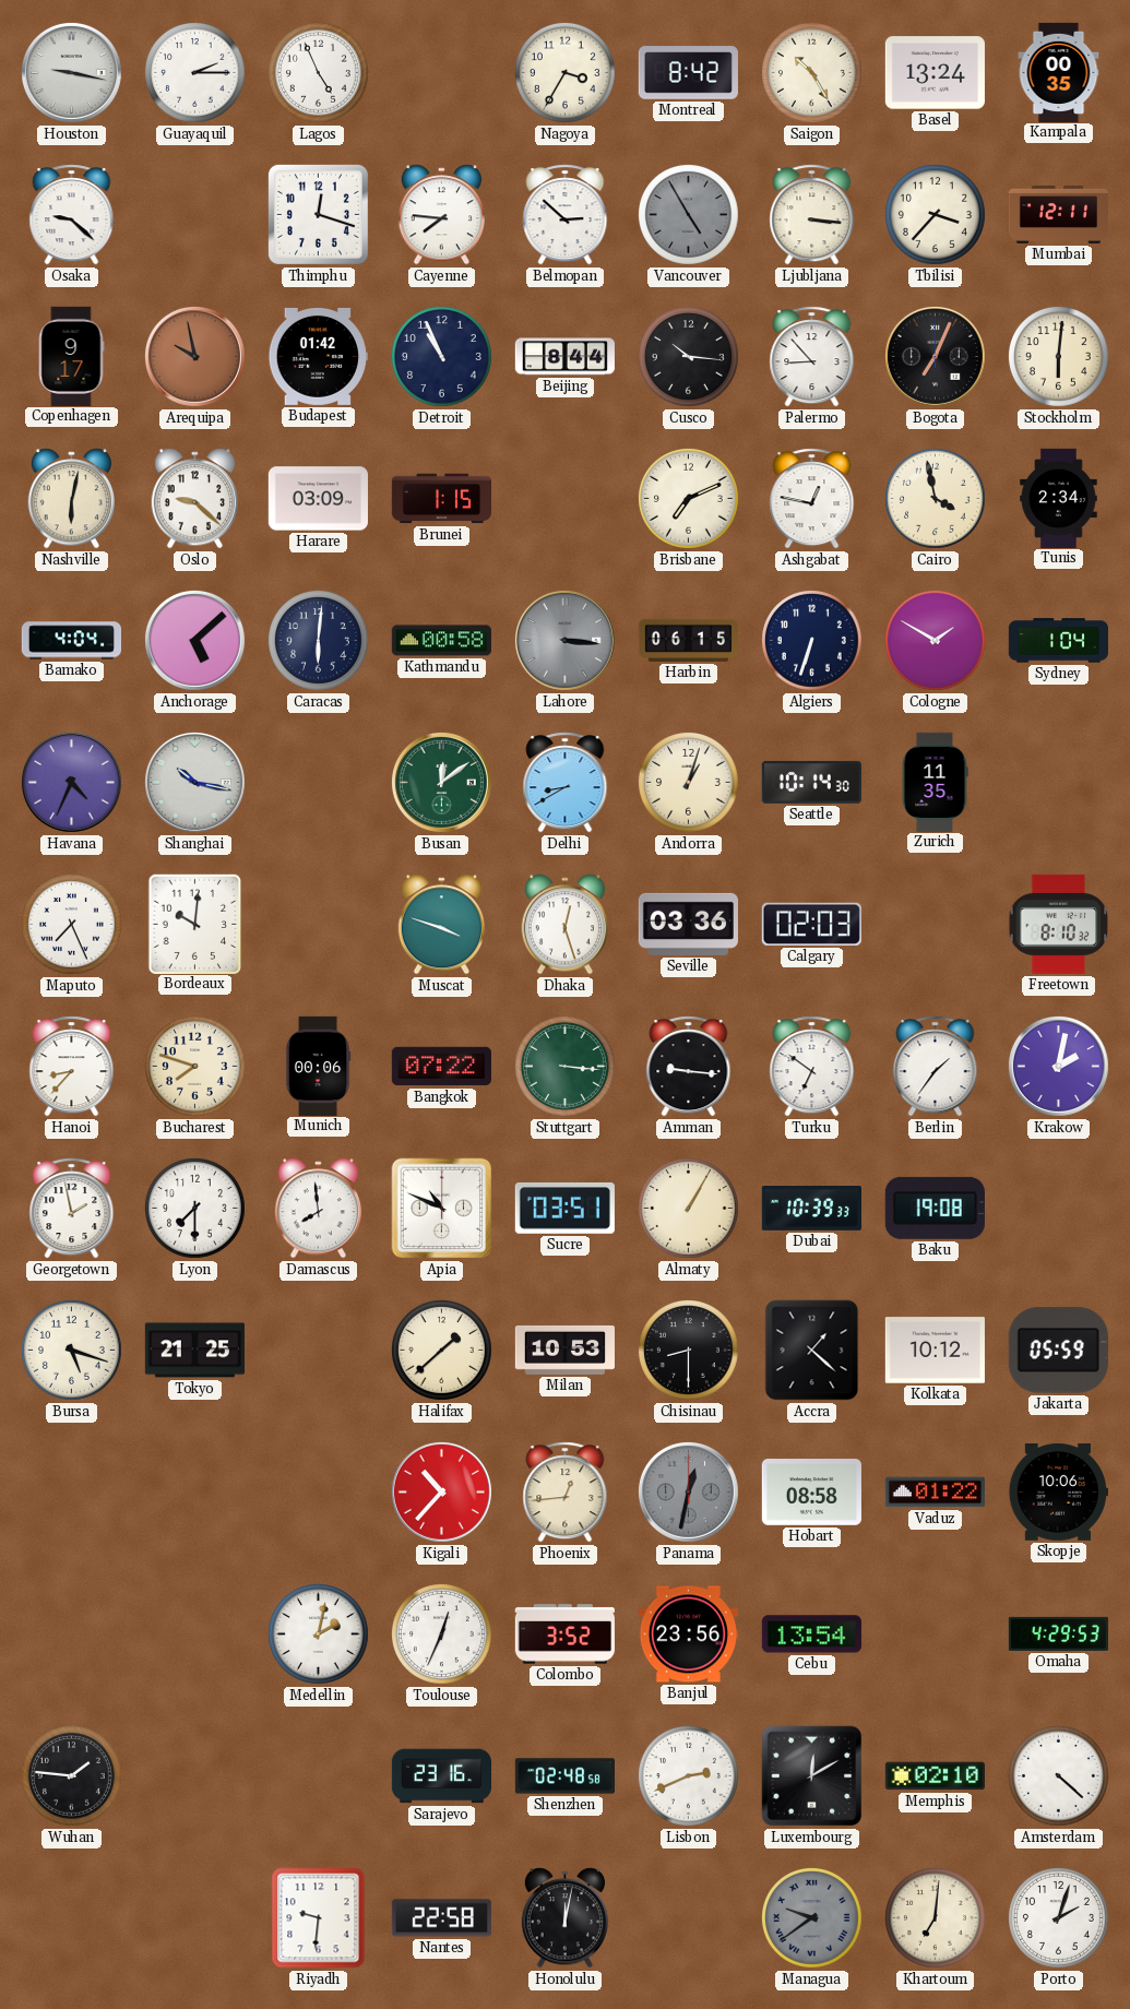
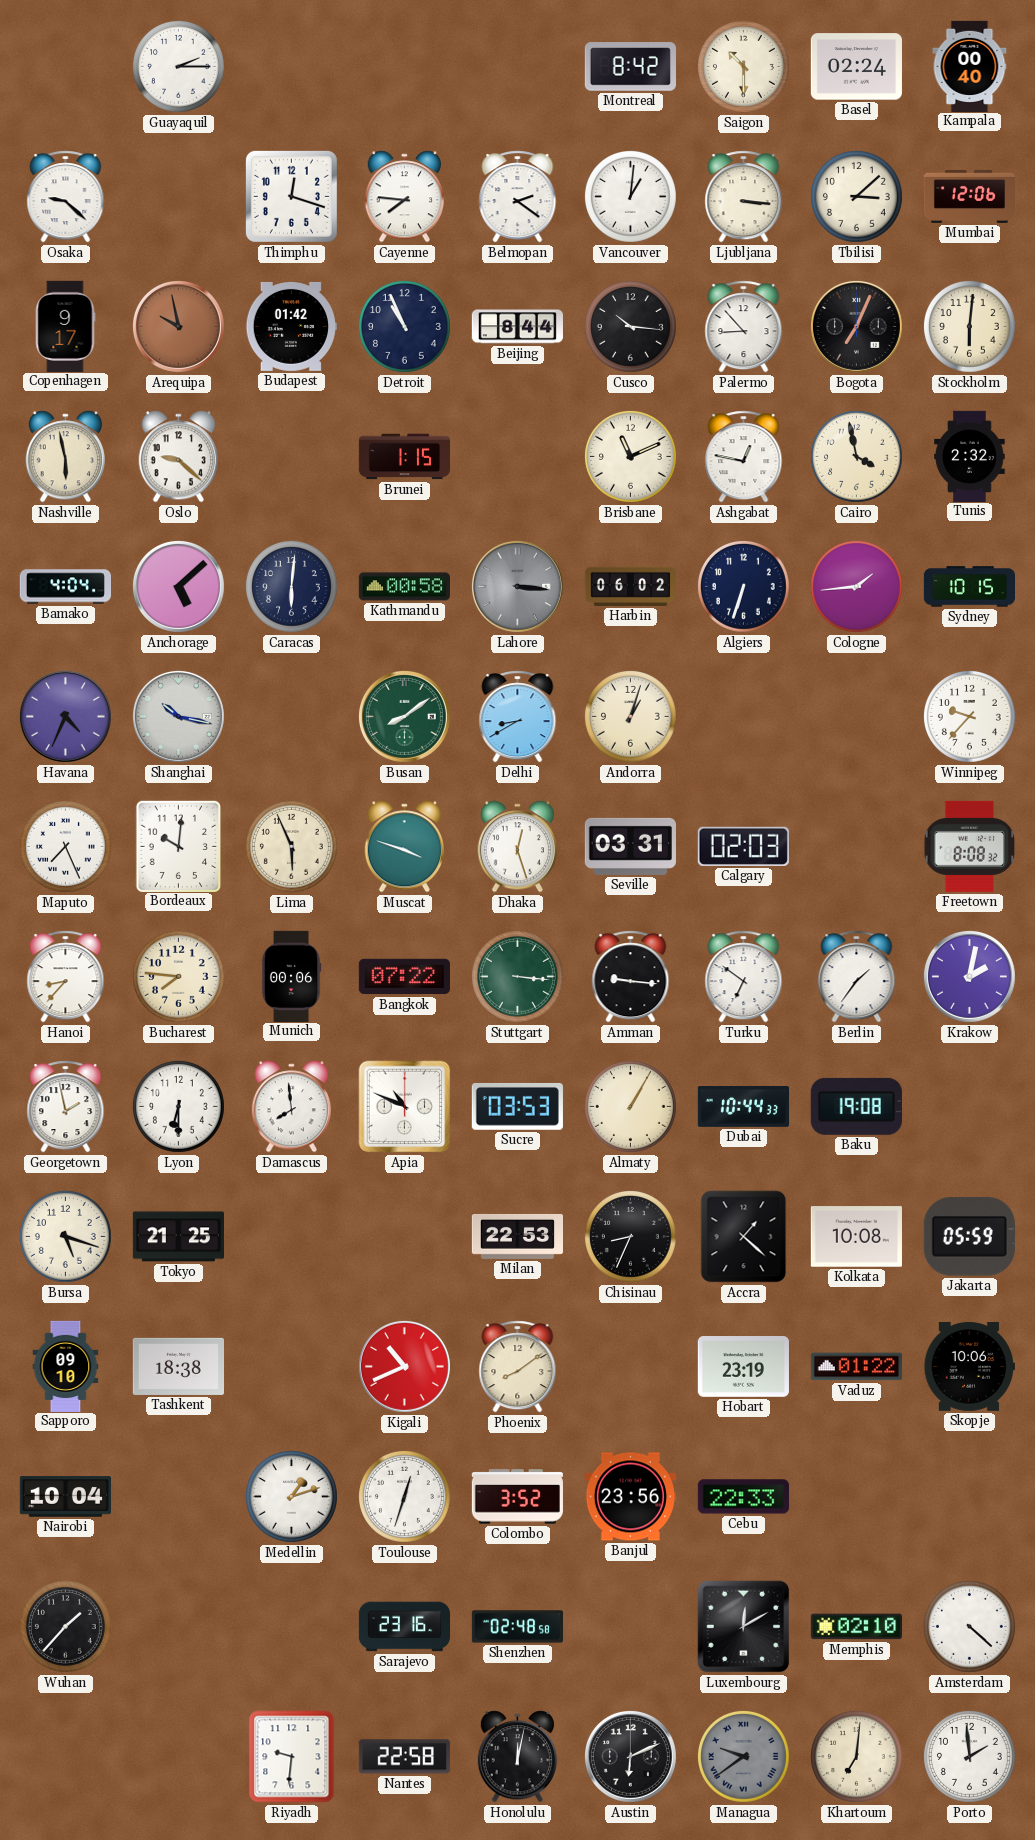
Houston: 9:17 -> none
Lagos: 4:56 -> none
Nagoya: 3:35 -> none
Saigon: 10:25 -> 10:30
Basel: 13:24 -> 02:24
Kampala: 00:35 -> 00:40
Belmopan: 2:52 -> 2:21
Vancouver: 4:55 -> 1:01
Vancouver dial: grey -> white
Tbilisi: 3:37 -> 3:08
Mumbai: 12:11 -> 12:06
Nashville: 6:02 -> 5:58
Harare: 03:09 -> none
Brisbane: 7:11 -> 11:11
Tunis: 2:34 -> 2:32
Harbin: 06:15 -> 06:02
Cologne: 1:50 -> 1:44
Sydney: 1:04 -> 10:15
Busan: 12:09 -> 8:09
Seattle: 10:14 -> none
Zurich: 11:35 -> none
Winnipeg: none -> 9:37
Lima: none -> 5:56
Seville: 03:36 -> 03:31
Freetown: 8:10 -> 8:08
Bucharest: 7:48 -> 7:46
Lyon: 7:30 -> 6:30
Sucre: 03:51 -> 03:53
Dubai: 10:39 -> 10:44
Halifax: 1:38 -> none
Milan: 10:53 -> 22:53
Chisinau: 8:30 -> 8:34
Kolkata: 10:12 -> 10:08
Sapporo: none -> 09:10
Tashkent: none -> 18:38
Kigali: 10:37 -> 10:41
Phoenix: 12:44 -> 8:09
Panama: 12:32 -> none
Hobart: 08:58 -> 23:19
Nairobi: none -> 10:04
Medellin: 2:02 -> 1:12
Toulouse: 12:34 -> 12:33
Cebu: 13:54 -> 22:33
Omaha: 4:29 -> none
Wuhan: 1:46 -> 1:37
Lisbon: 2:41 -> none
Austin: none -> 6:11
Porto: 2:03 -> 1:59
